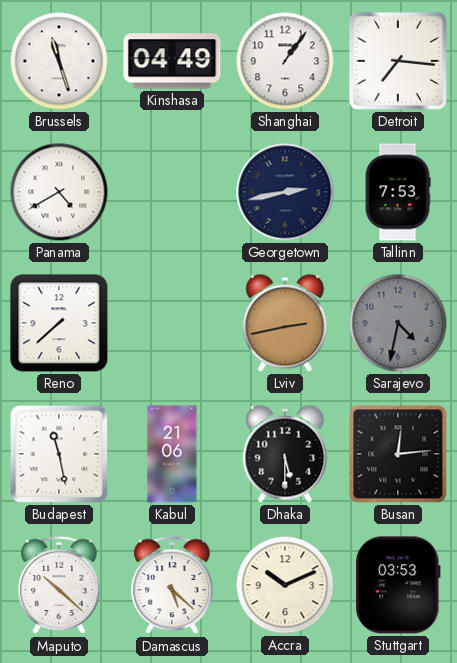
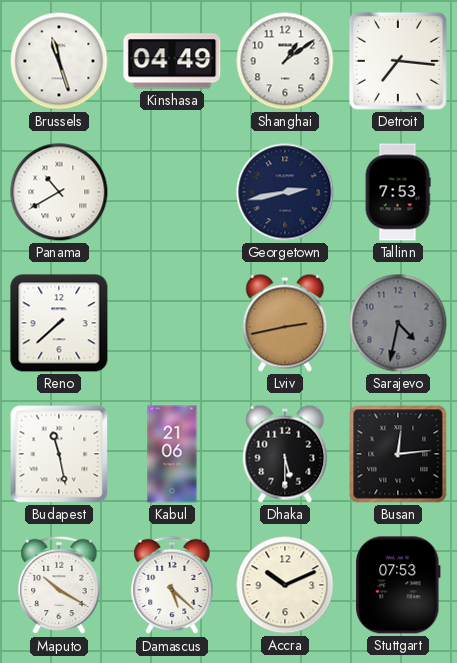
Shanghai: 1:06 -> 1:09
Panama: 4:40 -> 10:40
Maputo: 10:22 -> 10:20
Stuttgart: 03:53 -> 07:53
